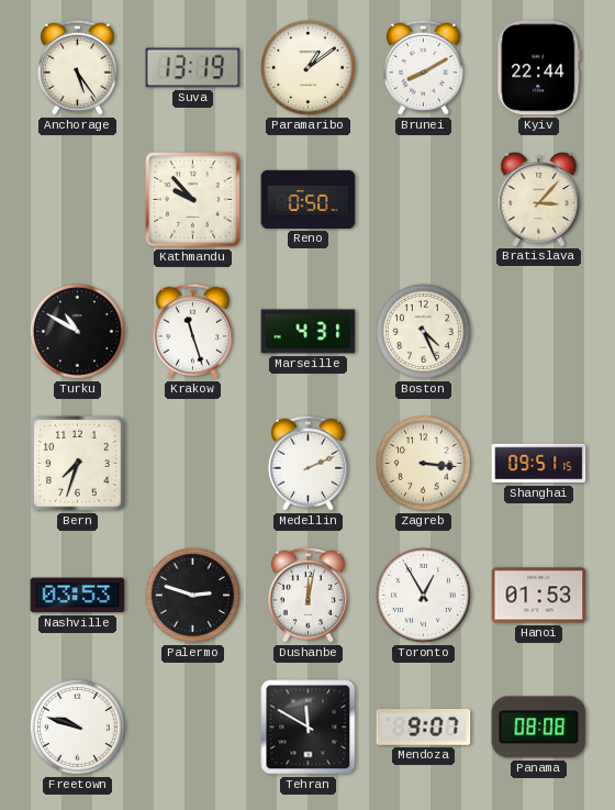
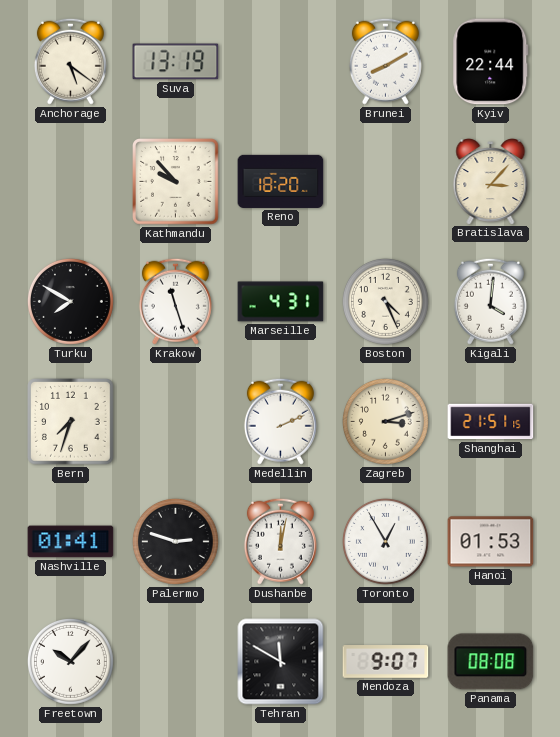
Anchorage: 5:24 -> 5:21
Paramaribo: 1:09 -> none
Reno: 0:50 -> 18:20
Turku: 10:50 -> 7:50
Kigali: none -> 4:01
Zagreb: 3:16 -> 3:12
Shanghai: 09:51 -> 21:51
Nashville: 03:53 -> 01:41
Freetown: 9:48 -> 10:07
